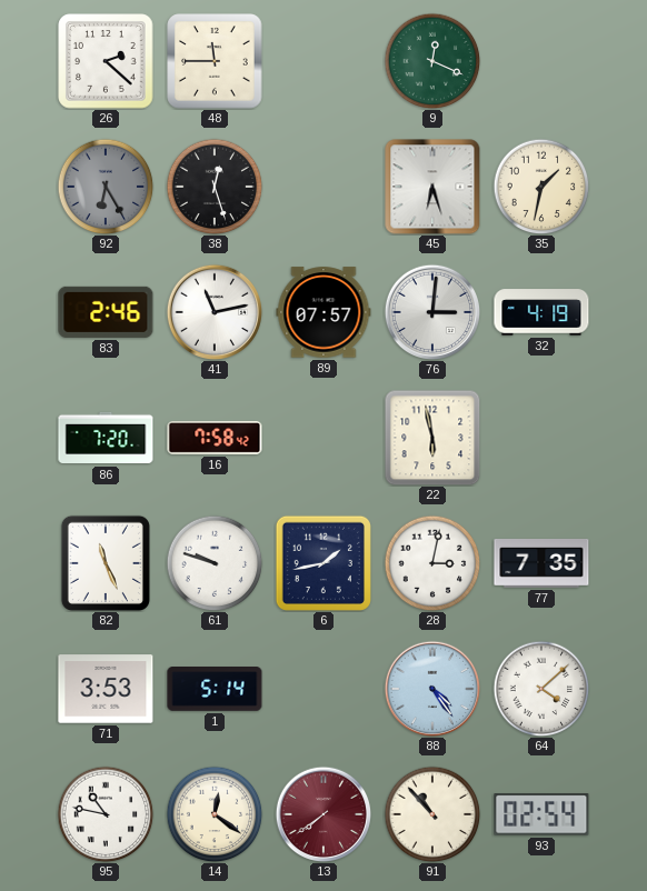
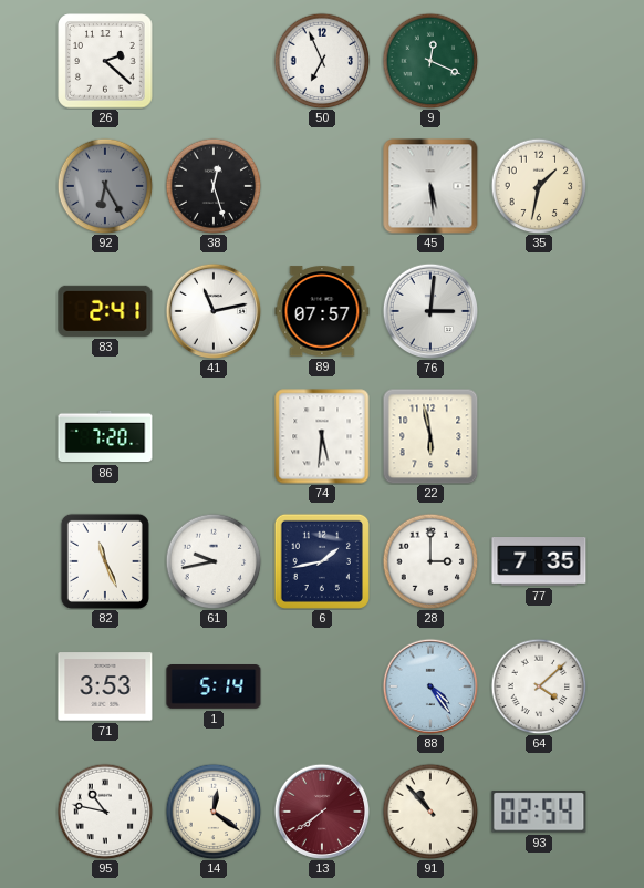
48: 11:45 -> none
50: none -> 6:56
45: 6:27 -> 5:29
83: 2:46 -> 2:41
32: 4:19 -> none
16: 7:58 -> none
74: none -> 5:31
61: 9:48 -> 9:43
28: 3:02 -> 3:00
